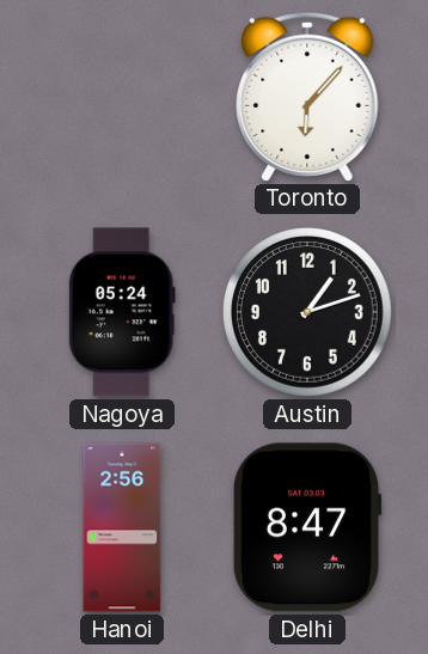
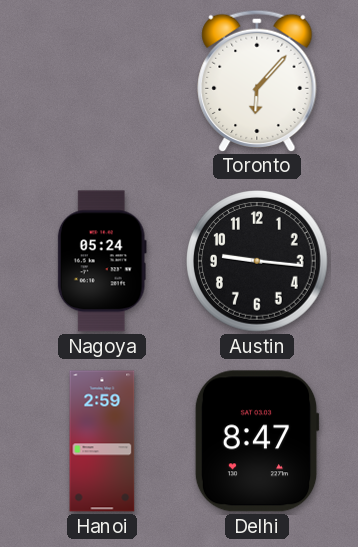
Austin: 1:12 -> 9:16
Hanoi: 2:56 -> 2:59
